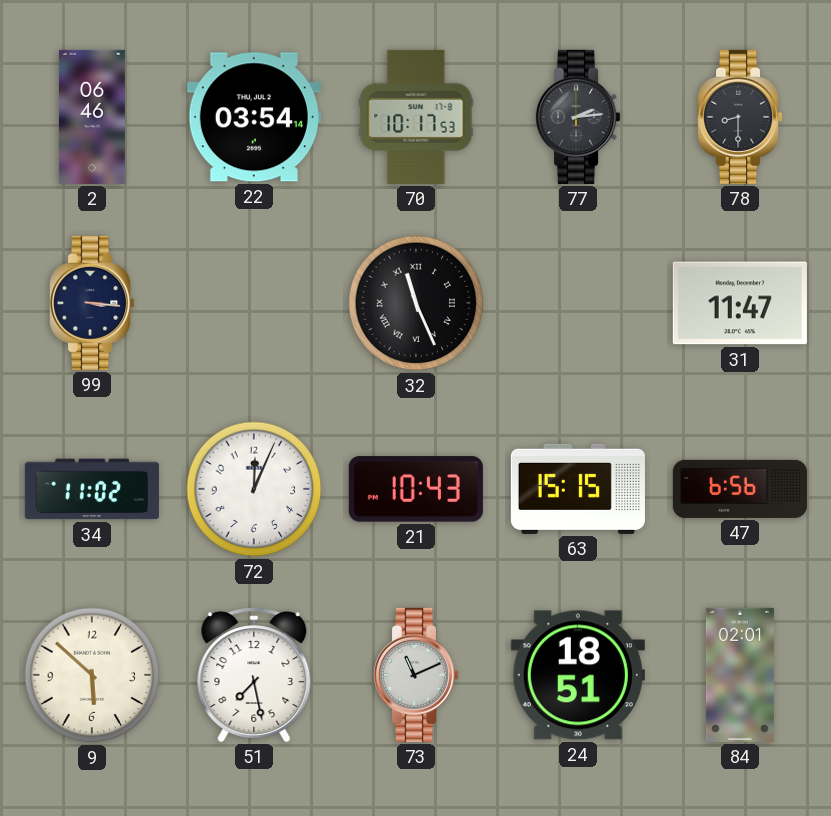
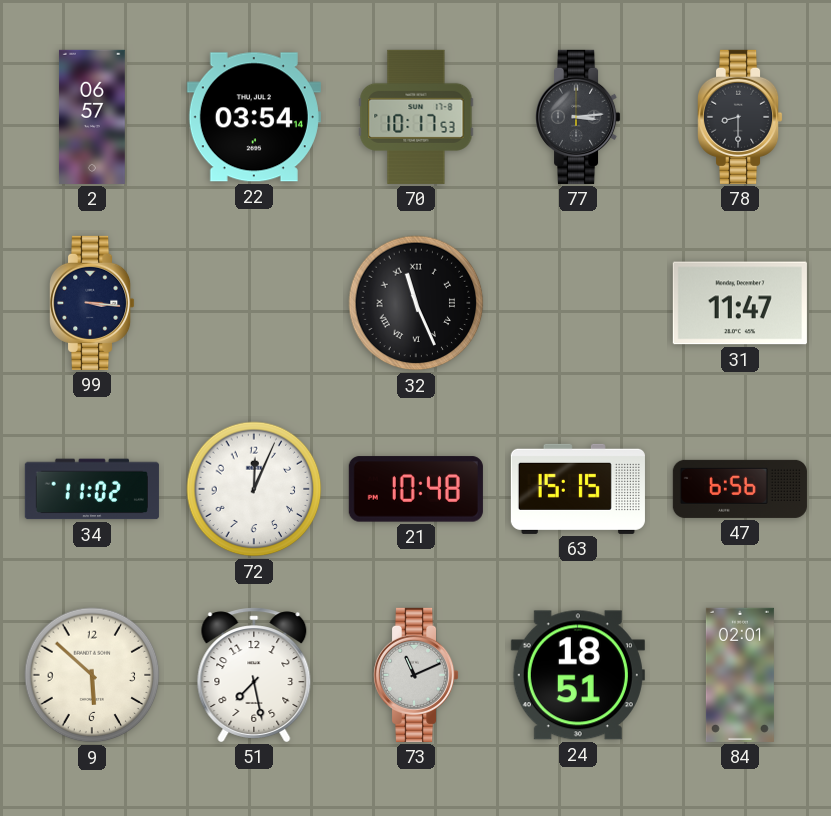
2: 06:46 -> 06:57
77: 2:14 -> 3:14
21: 10:43 -> 10:48
